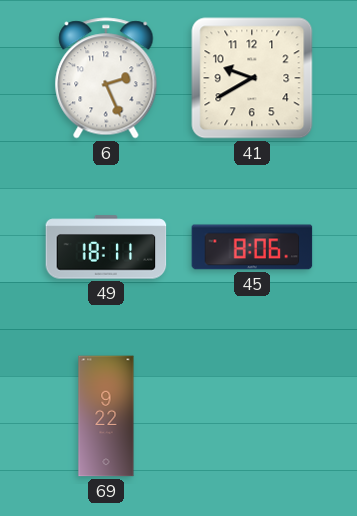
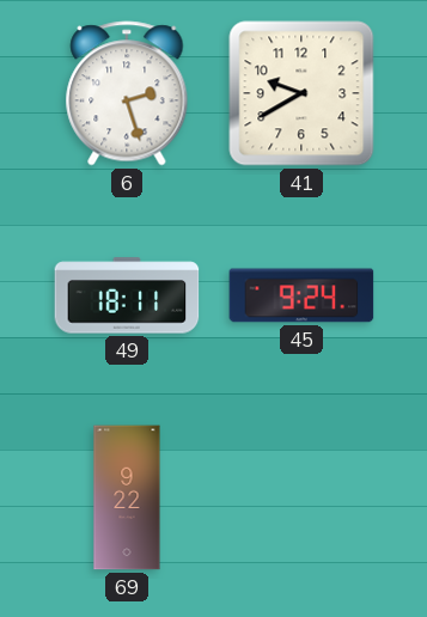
6: 2:26 -> 2:27
45: 8:06 -> 9:24
